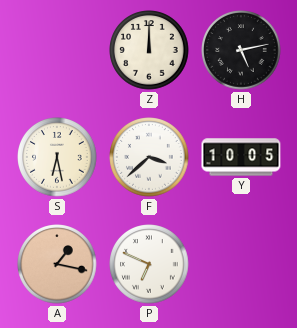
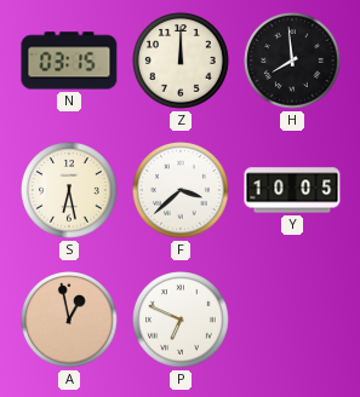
N: none -> 03:15
H: 5:13 -> 7:59
A: 1:17 -> 12:58
